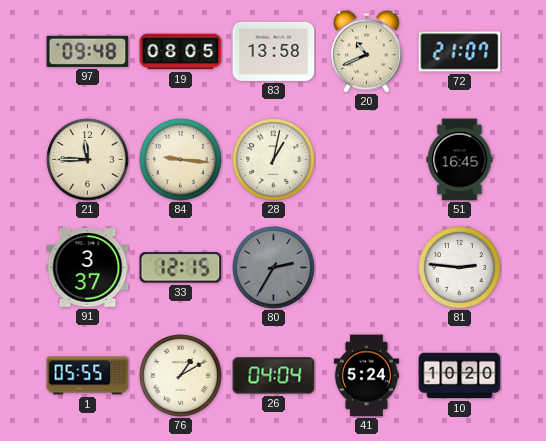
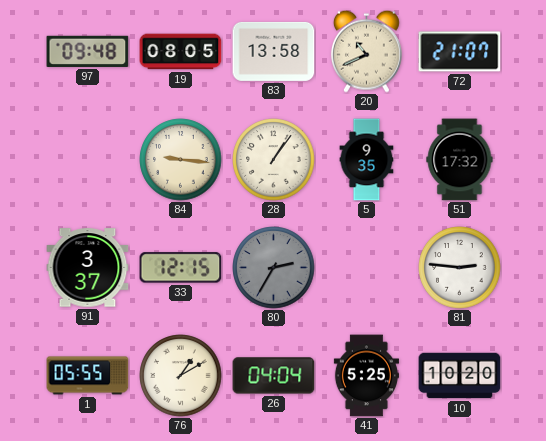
21: 11:45 -> none
28: 1:02 -> 1:06
5: none -> 9:35
51: 16:45 -> 17:32
41: 5:24 -> 5:25
